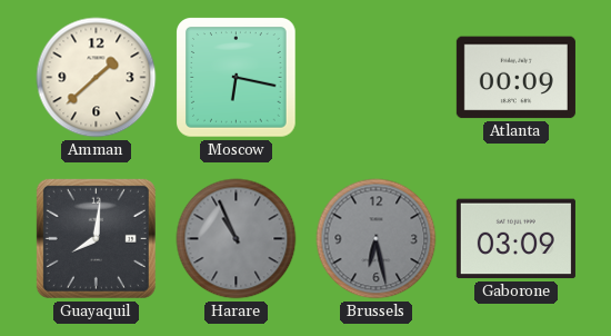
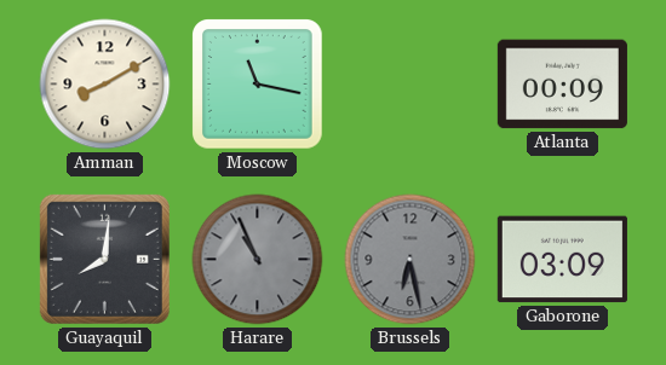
Amman: 1:38 -> 8:10
Moscow: 6:17 -> 11:17
